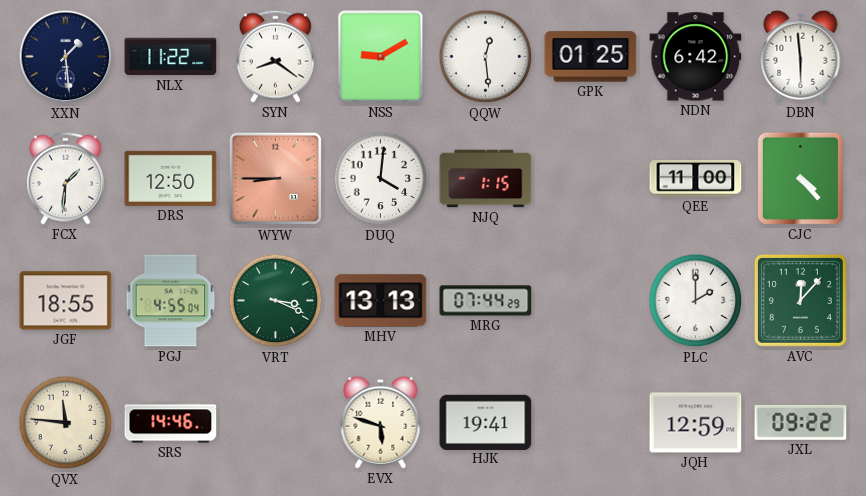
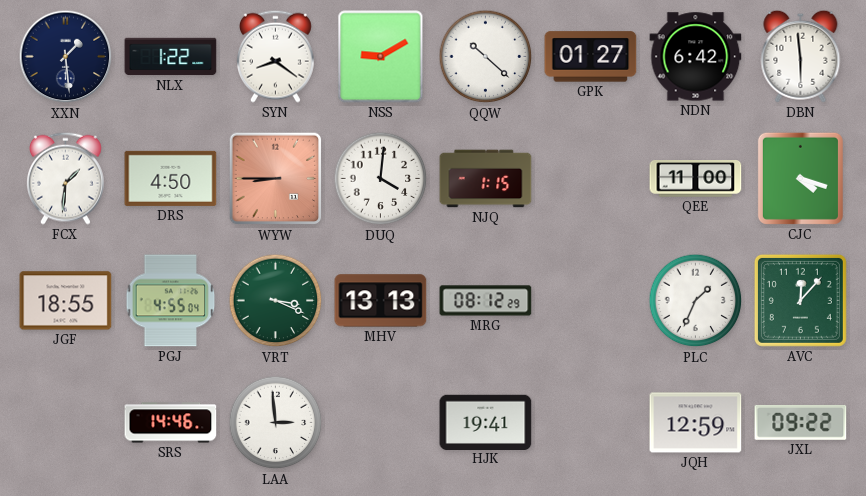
NLX: 11:22 -> 1:22
QQW: 12:29 -> 10:22
GPK: 01:25 -> 01:27
DRS: 12:50 -> 4:50
CJC: 4:23 -> 4:18
MRG: 07:44 -> 08:12
PLC: 2:00 -> 1:34
QVX: 11:46 -> none
LAA: none -> 2:59
EVX: 5:48 -> none
